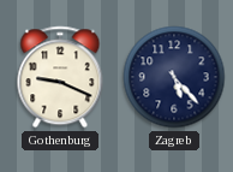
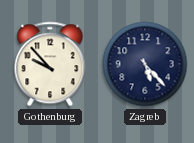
Gothenburg: 9:19 -> 9:53
